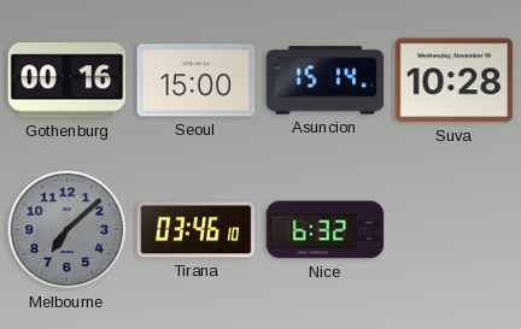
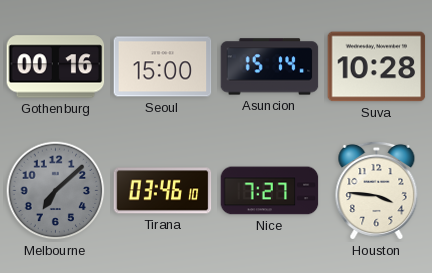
Nice: 6:32 -> 7:27
Houston: none -> 3:46
